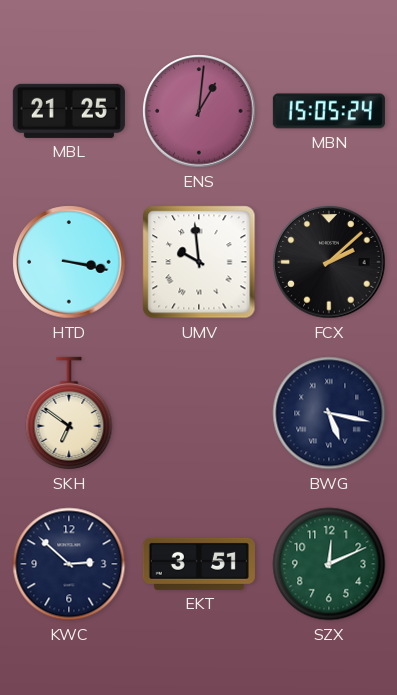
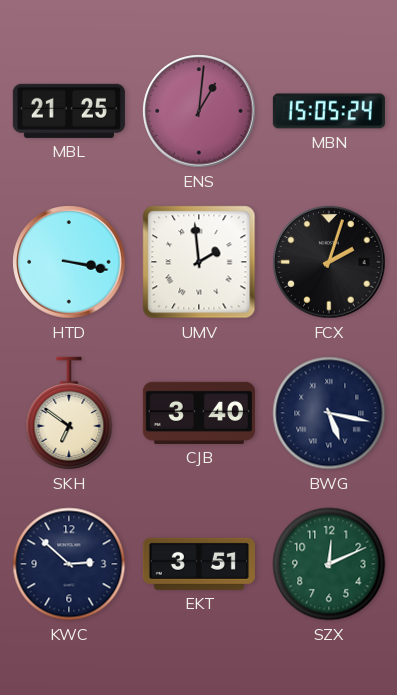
UMV: 9:59 -> 1:59
FCX: 2:08 -> 2:03
CJB: none -> 3:40
